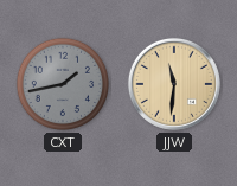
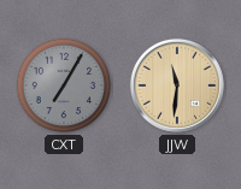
CXT: 1:43 -> 7:05
